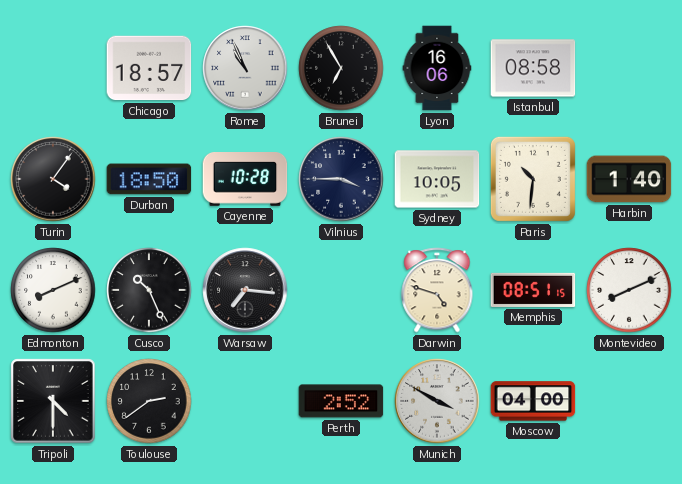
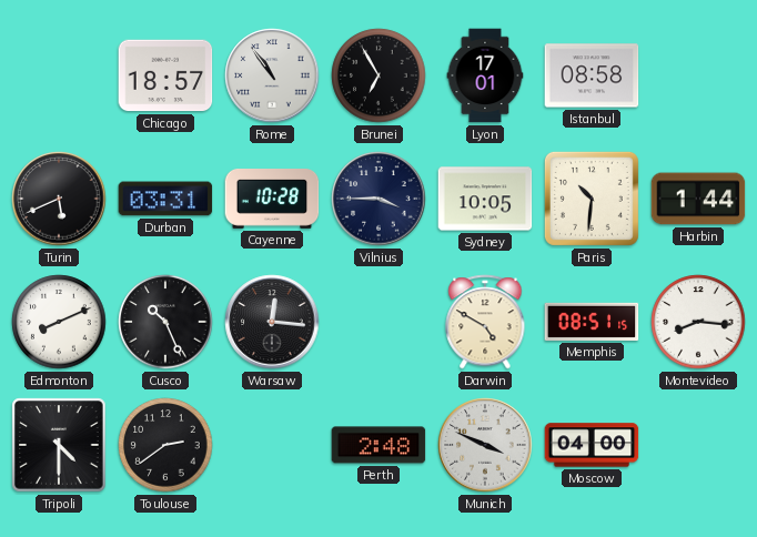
Rome: 10:56 -> 10:54
Lyon: 16:06 -> 17:01
Turin: 4:06 -> 5:41
Durban: 18:50 -> 03:31
Harbin: 1:40 -> 1:44
Warsaw: 7:16 -> 12:16
Darwin: 4:48 -> 4:50
Montevideo: 8:11 -> 8:16
Perth: 2:52 -> 2:48
Munich: 3:50 -> 3:49
